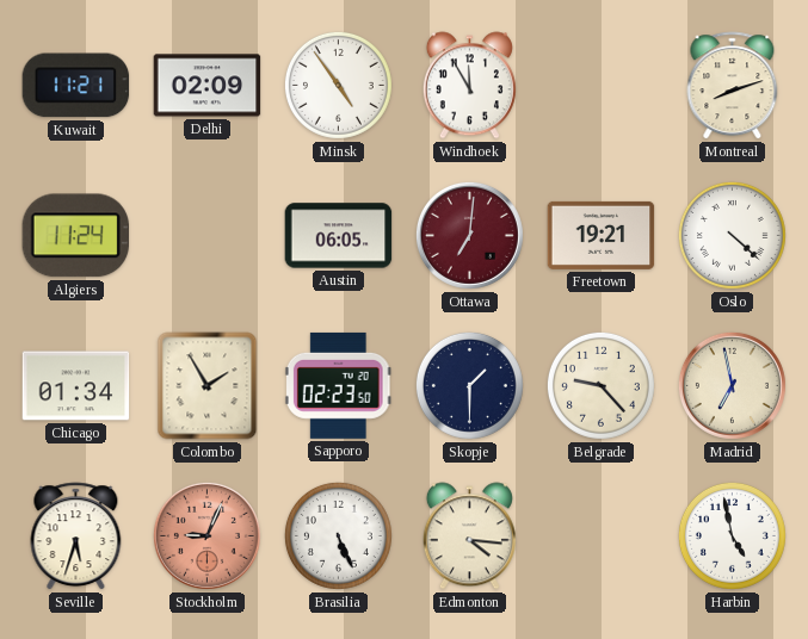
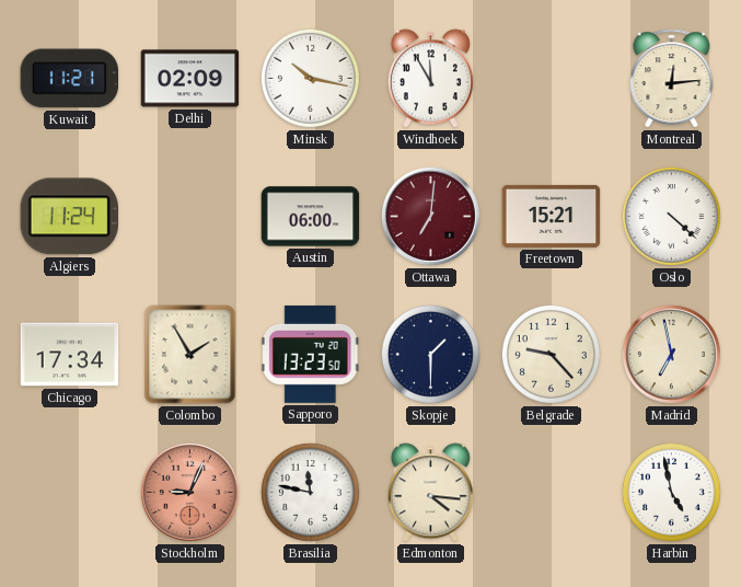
Minsk: 4:54 -> 10:17
Montreal: 8:12 -> 12:14
Austin: 06:05 -> 06:00
Freetown: 19:21 -> 15:21
Chicago: 01:34 -> 17:34
Sapporo: 02:23 -> 13:23
Seville: 5:33 -> none
Brasilia: 5:26 -> 11:47
